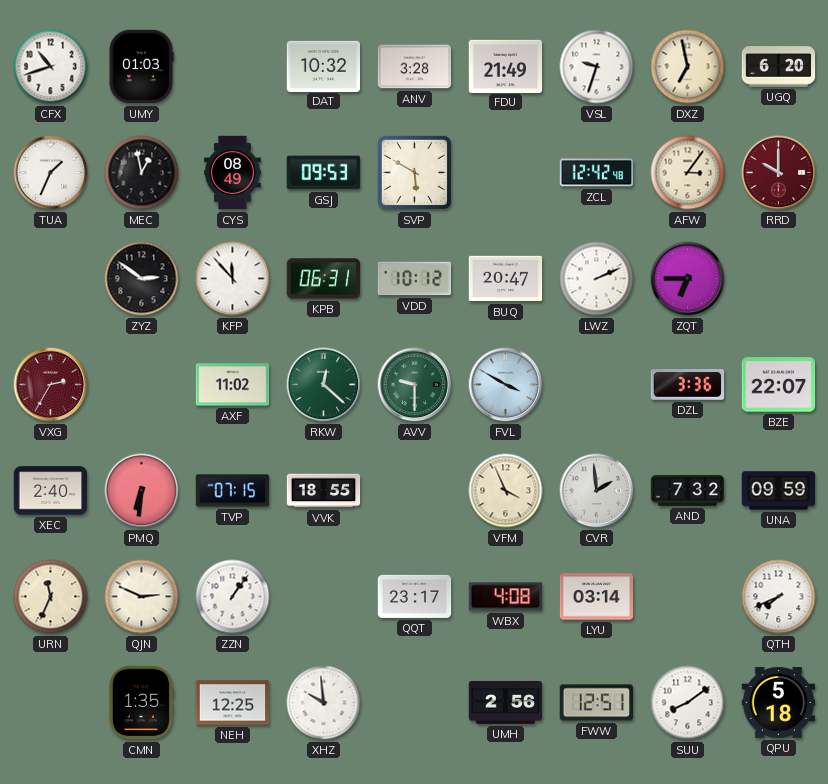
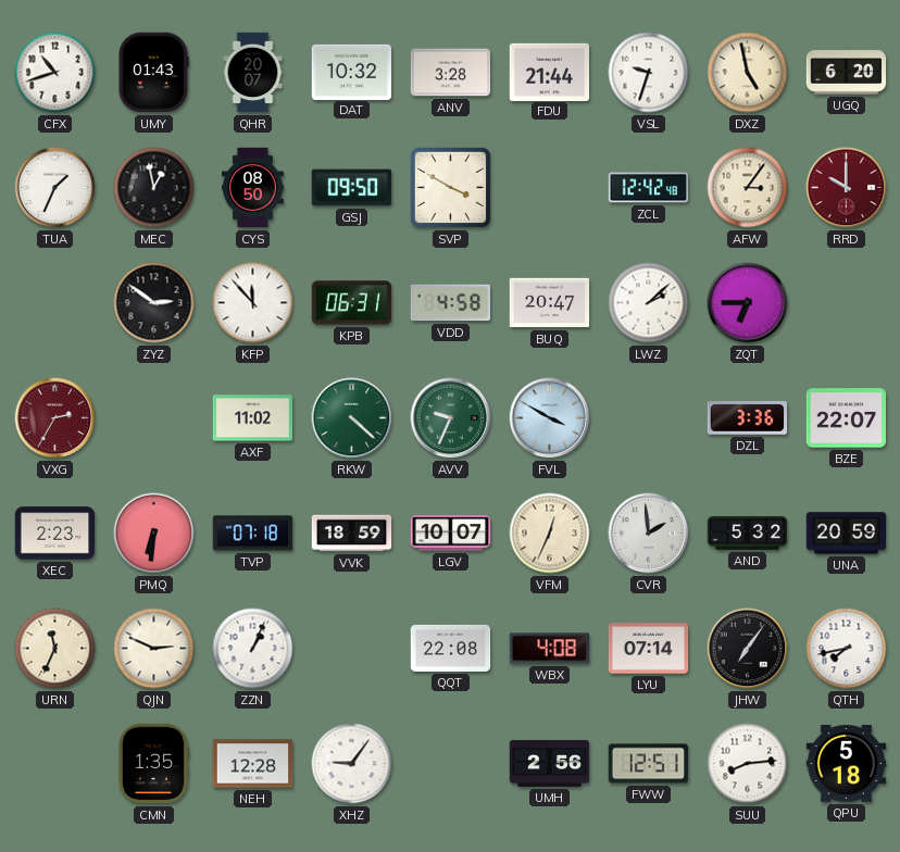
UMY: 01:03 -> 01:43
QHR: none -> 20:07
FDU: 21:49 -> 21:44
DXZ: 6:58 -> 4:58
CYS: 08:49 -> 08:50
GSJ: 09:53 -> 09:50
SVP: 5:50 -> 3:50
VDD: 10:12 -> 4:58
LWZ: 2:11 -> 2:08
RKW: 12:22 -> 4:22
AVV: 9:30 -> 9:34
XEC: 2:40 -> 2:23
TVP: 07:15 -> 07:18
VVK: 18:55 -> 18:59
LGV: none -> 10:07
VFM: 3:56 -> 12:34
AND: 7:32 -> 5:32
UNA: 09:59 -> 20:59
ZZN: 1:06 -> 1:04
QQT: 23:17 -> 22:08
LYU: 03:14 -> 07:14
JHW: none -> 7:06
QTH: 7:41 -> 7:43
NEH: 12:25 -> 12:28
XHZ: 9:59 -> 9:06
SUU: 8:09 -> 8:14
